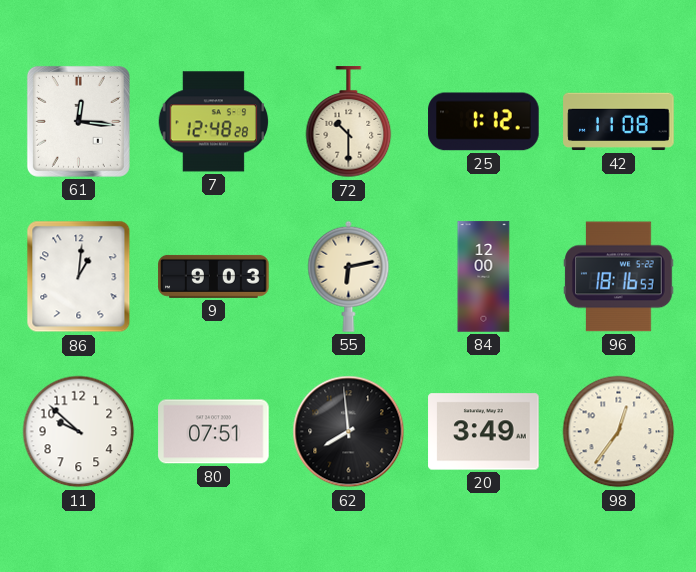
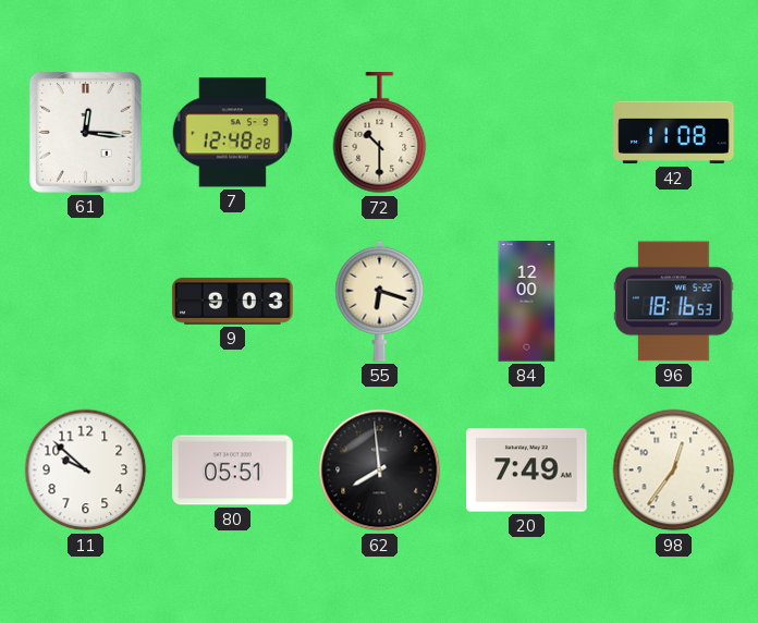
25: 1:12 -> none
86: 1:01 -> none
55: 6:13 -> 6:18
80: 07:51 -> 05:51
20: 3:49 -> 7:49
